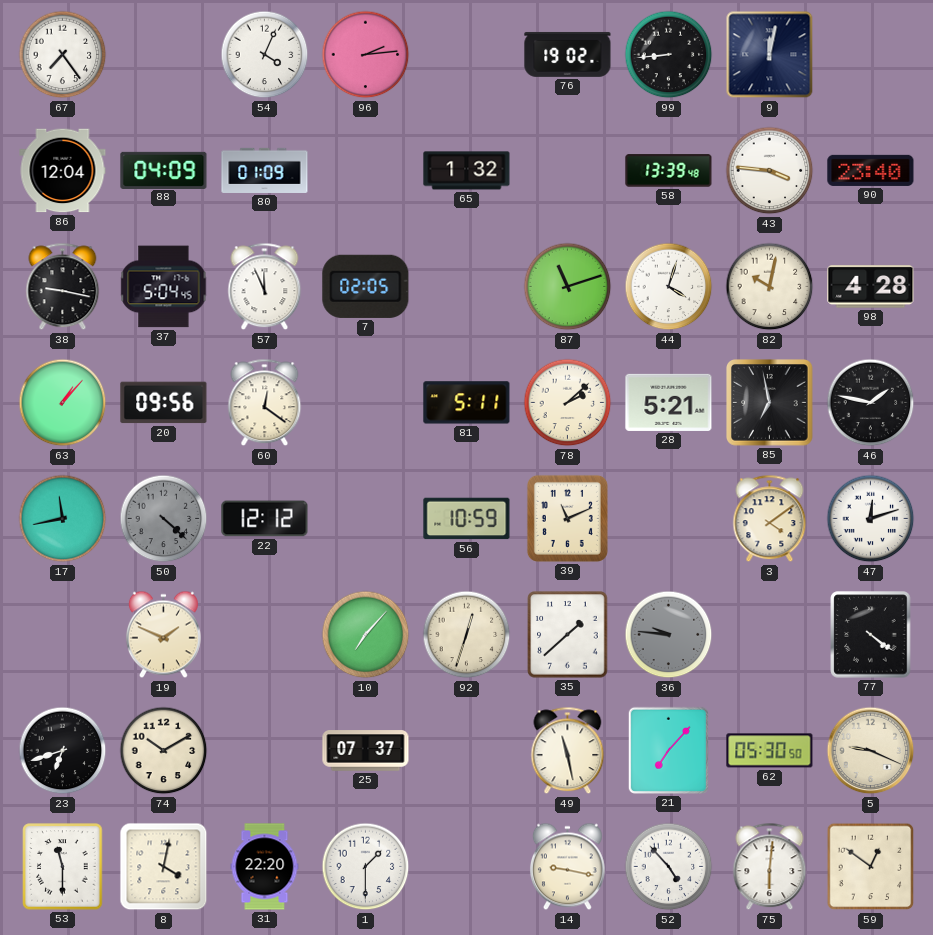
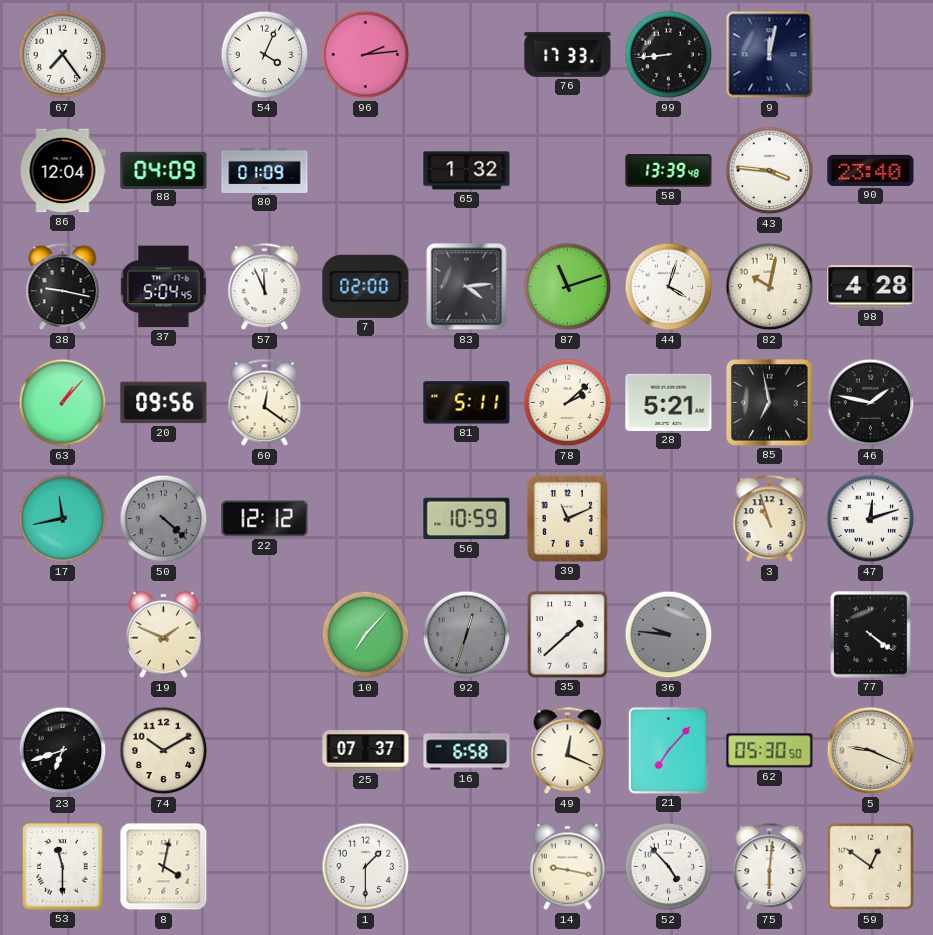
76: 19:02 -> 17:33
7: 02:05 -> 02:00
83: none -> 4:14
3: 4:09 -> 10:57
92 dial: cream -> grey
16: none -> 6:58
49: 11:28 -> 12:19
31: 22:20 -> none
